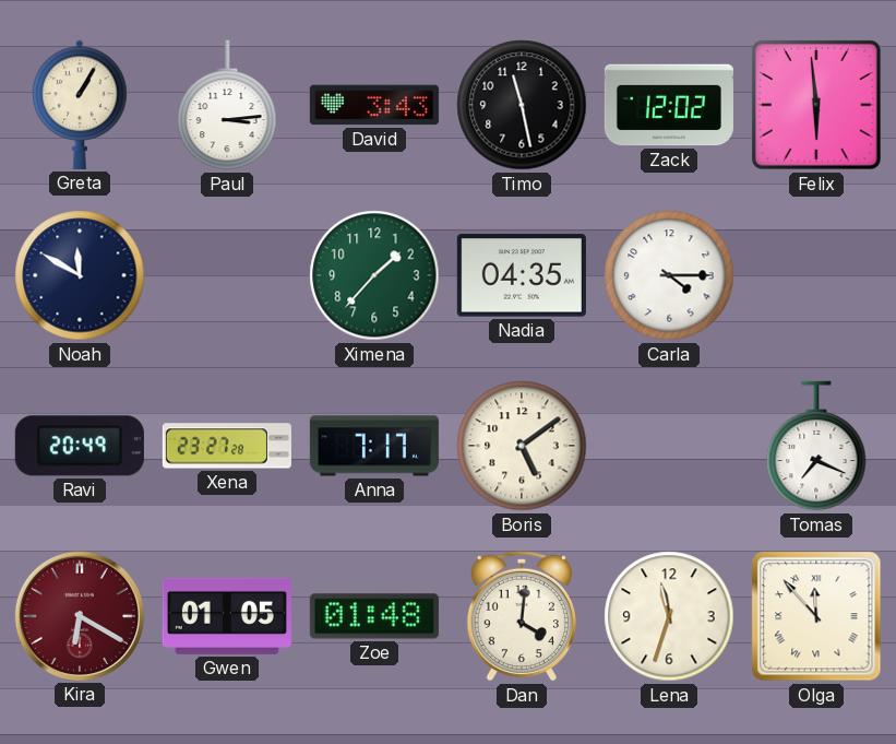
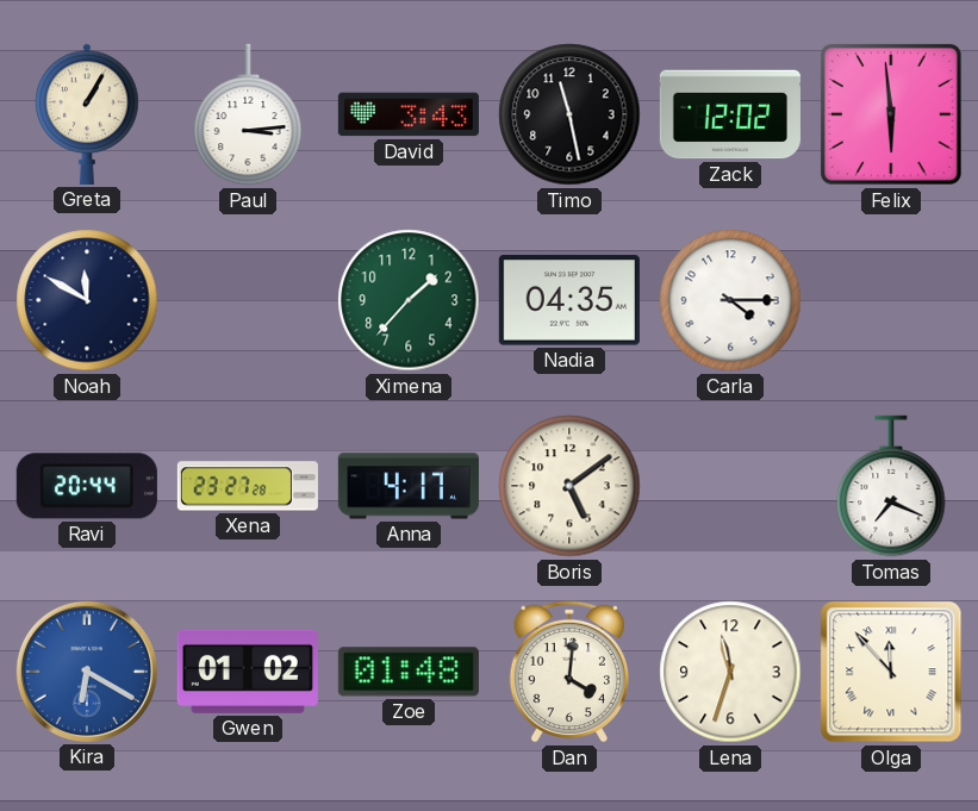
Ravi: 20:49 -> 20:44
Anna: 7:17 -> 4:17
Kira dial: burgundy -> blue
Gwen: 01:05 -> 01:02
